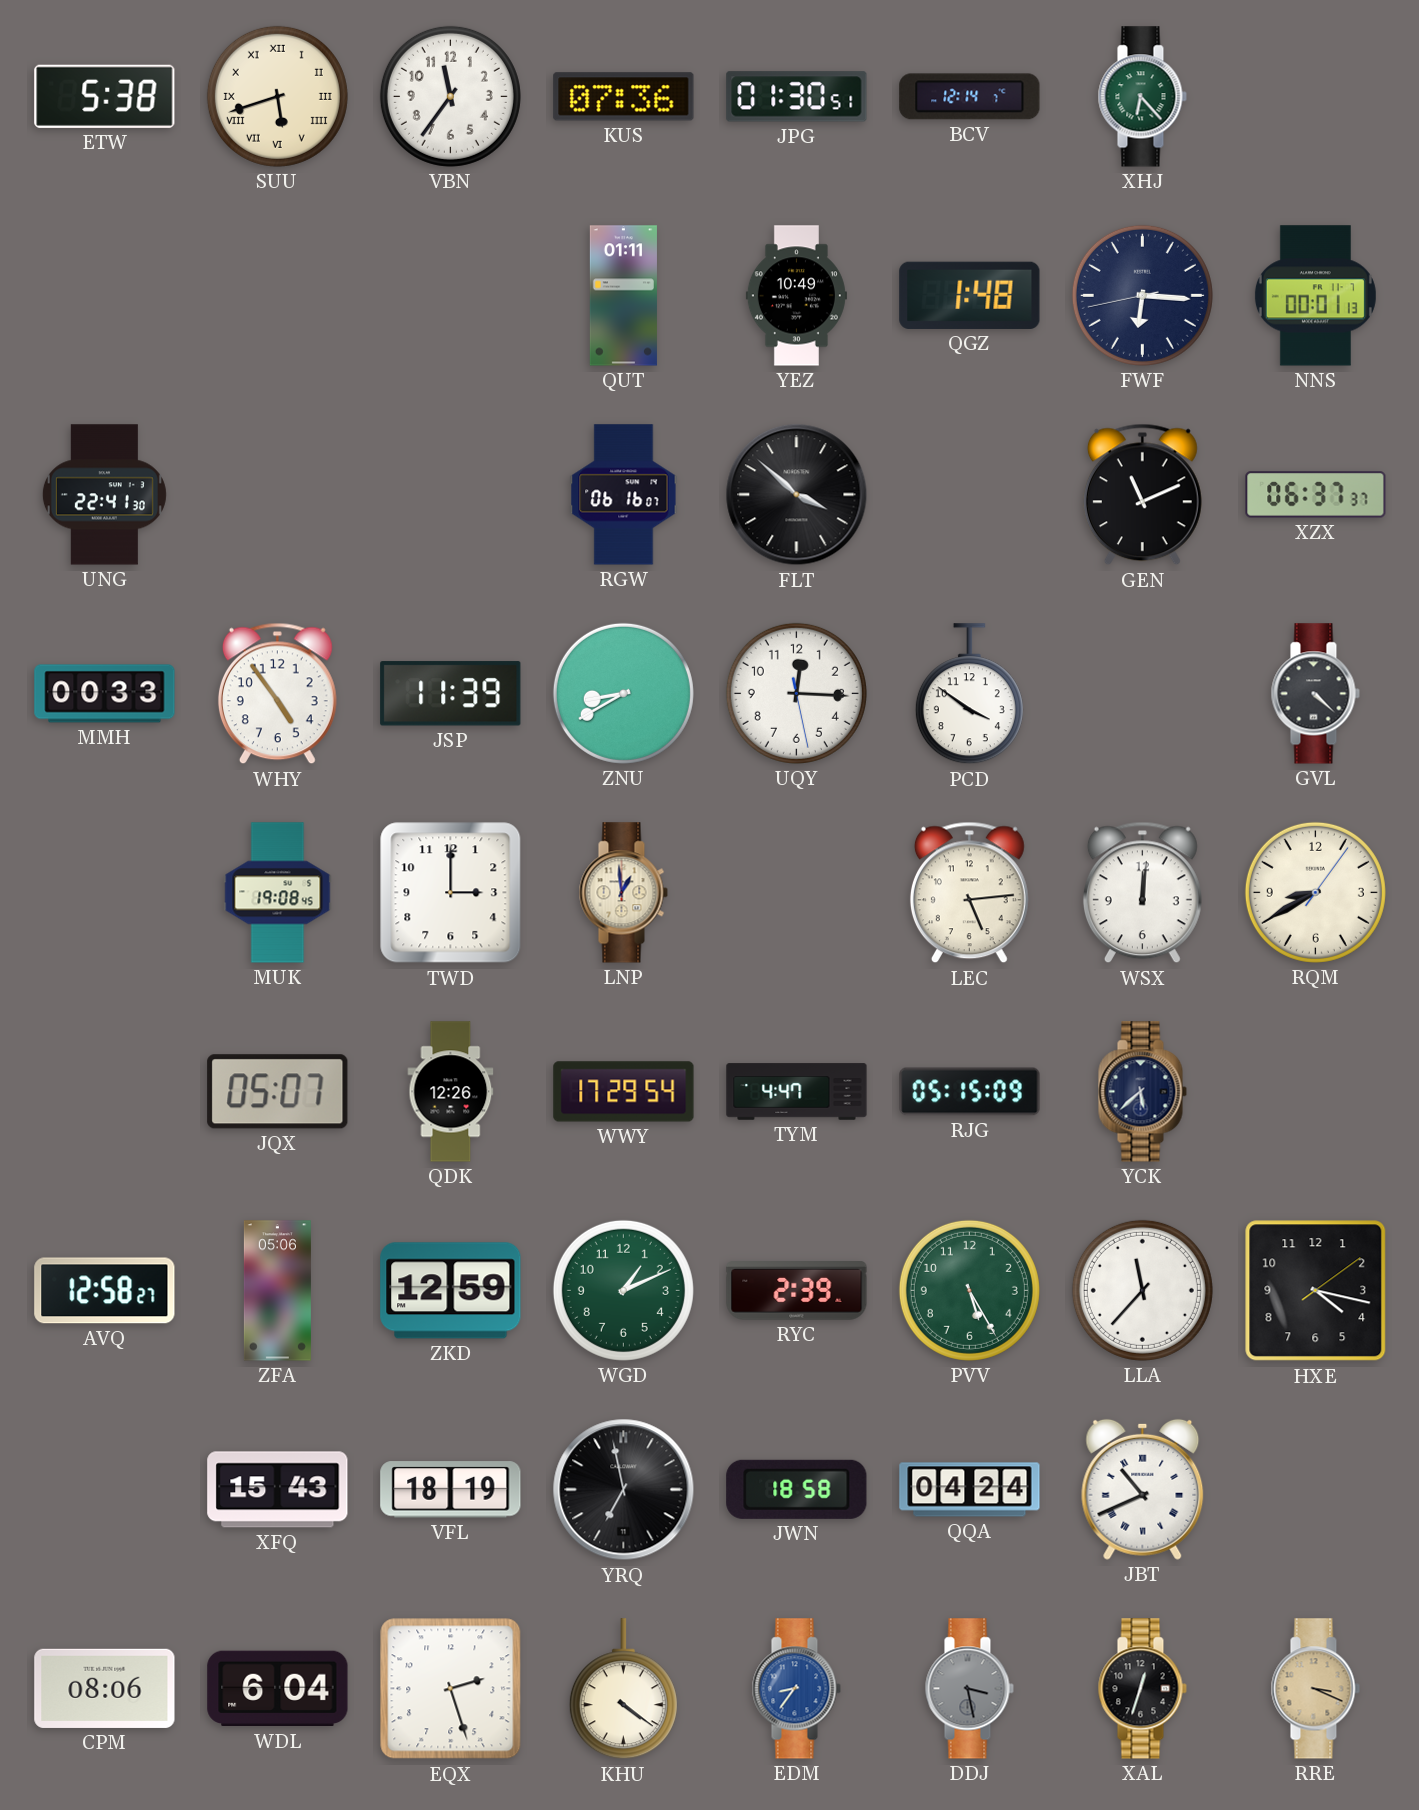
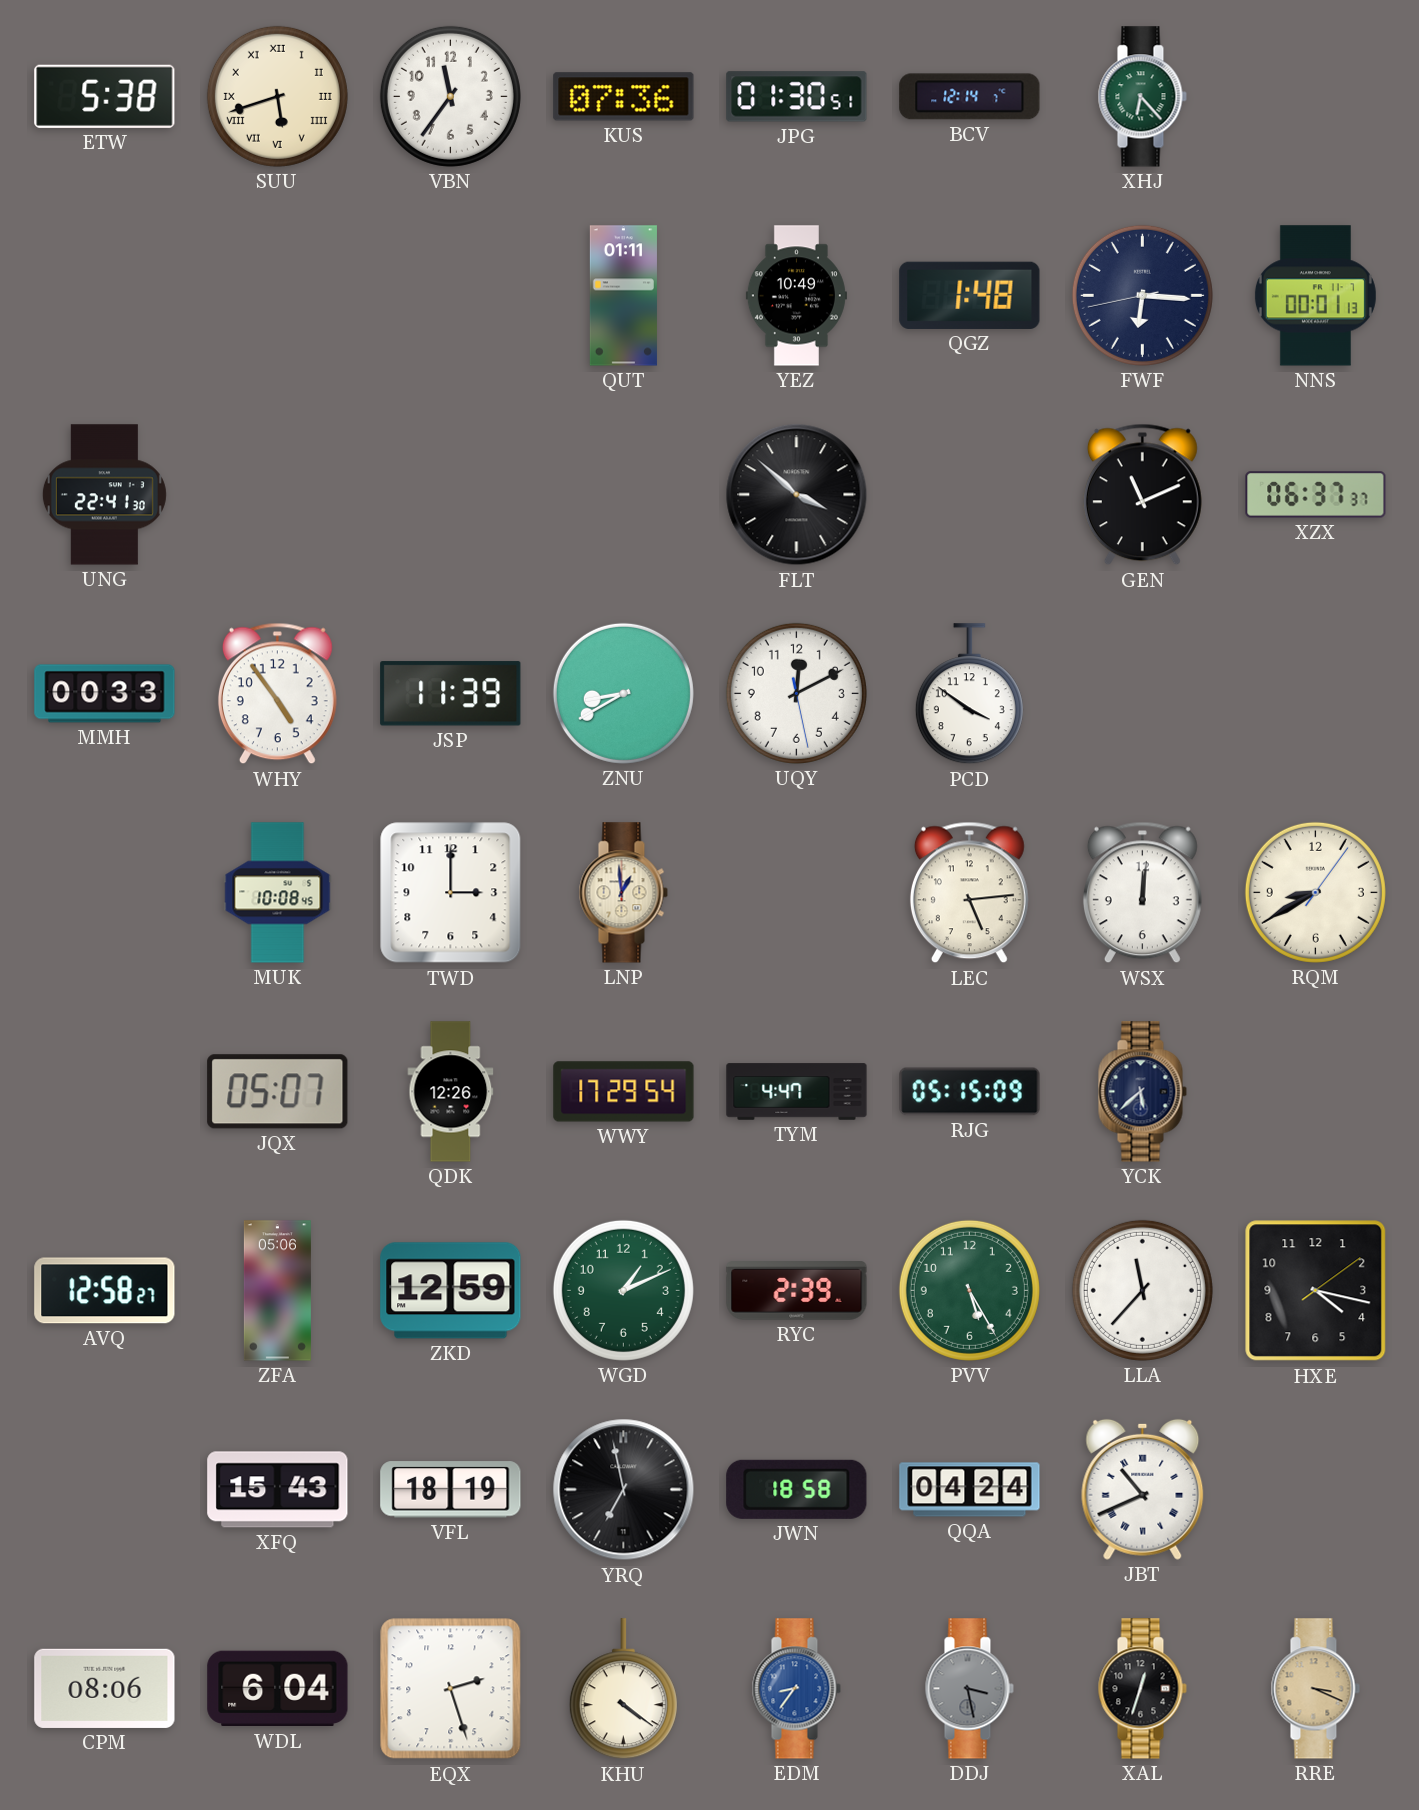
RGW: 06:16 -> none
UQY: 12:15 -> 12:10
GVL: 4:22 -> none
MUK: 19:08 -> 10:08
